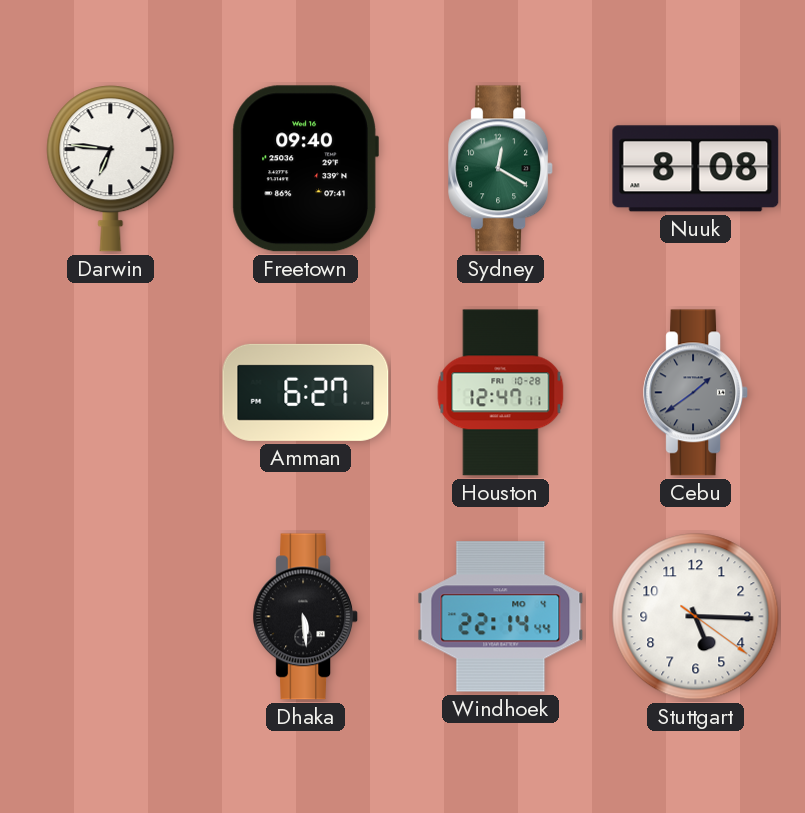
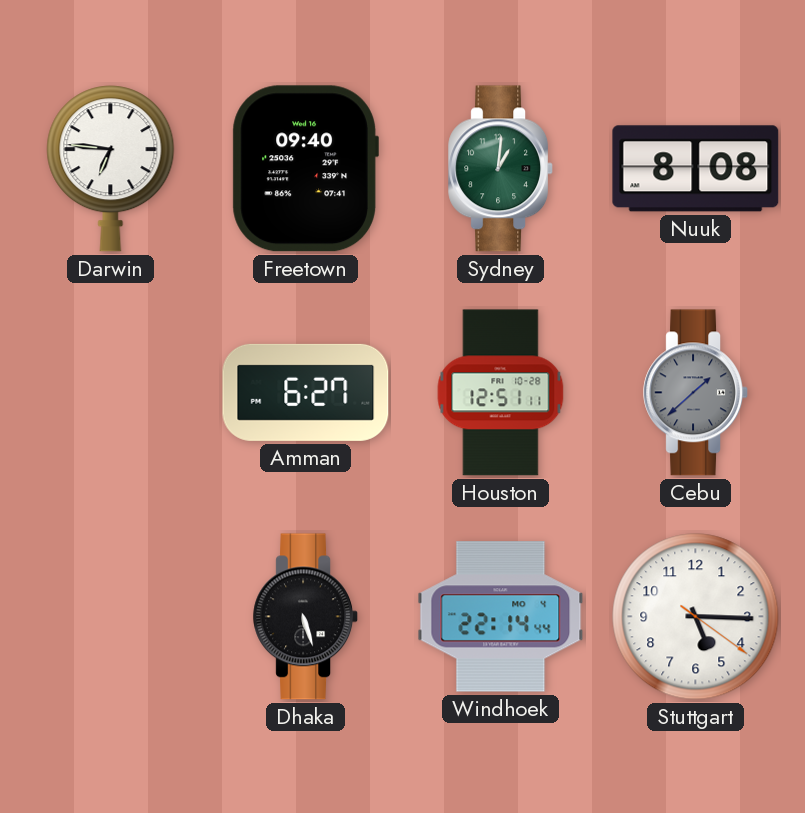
Sydney: 12:20 -> 1:01
Houston: 12:47 -> 12:51
Cebu: 1:39 -> 1:38
Dhaka: 5:29 -> 5:27
